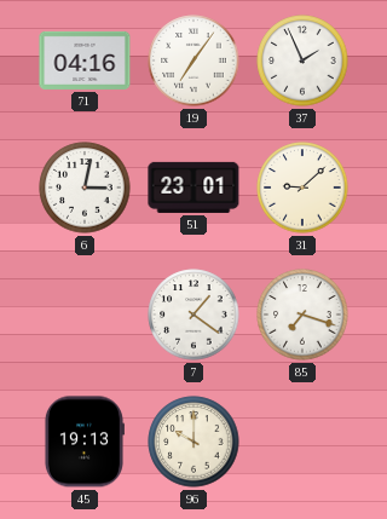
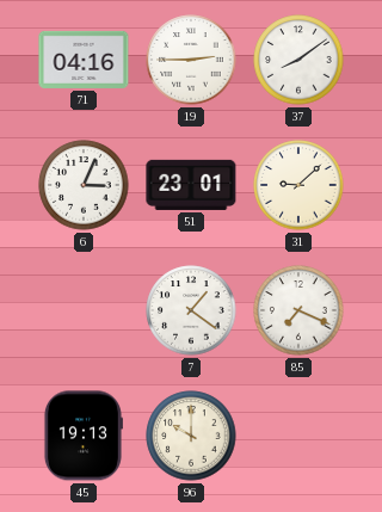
19: 7:06 -> 2:45
37: 1:56 -> 8:09
6: 3:02 -> 3:04
85: 7:18 -> 7:19
